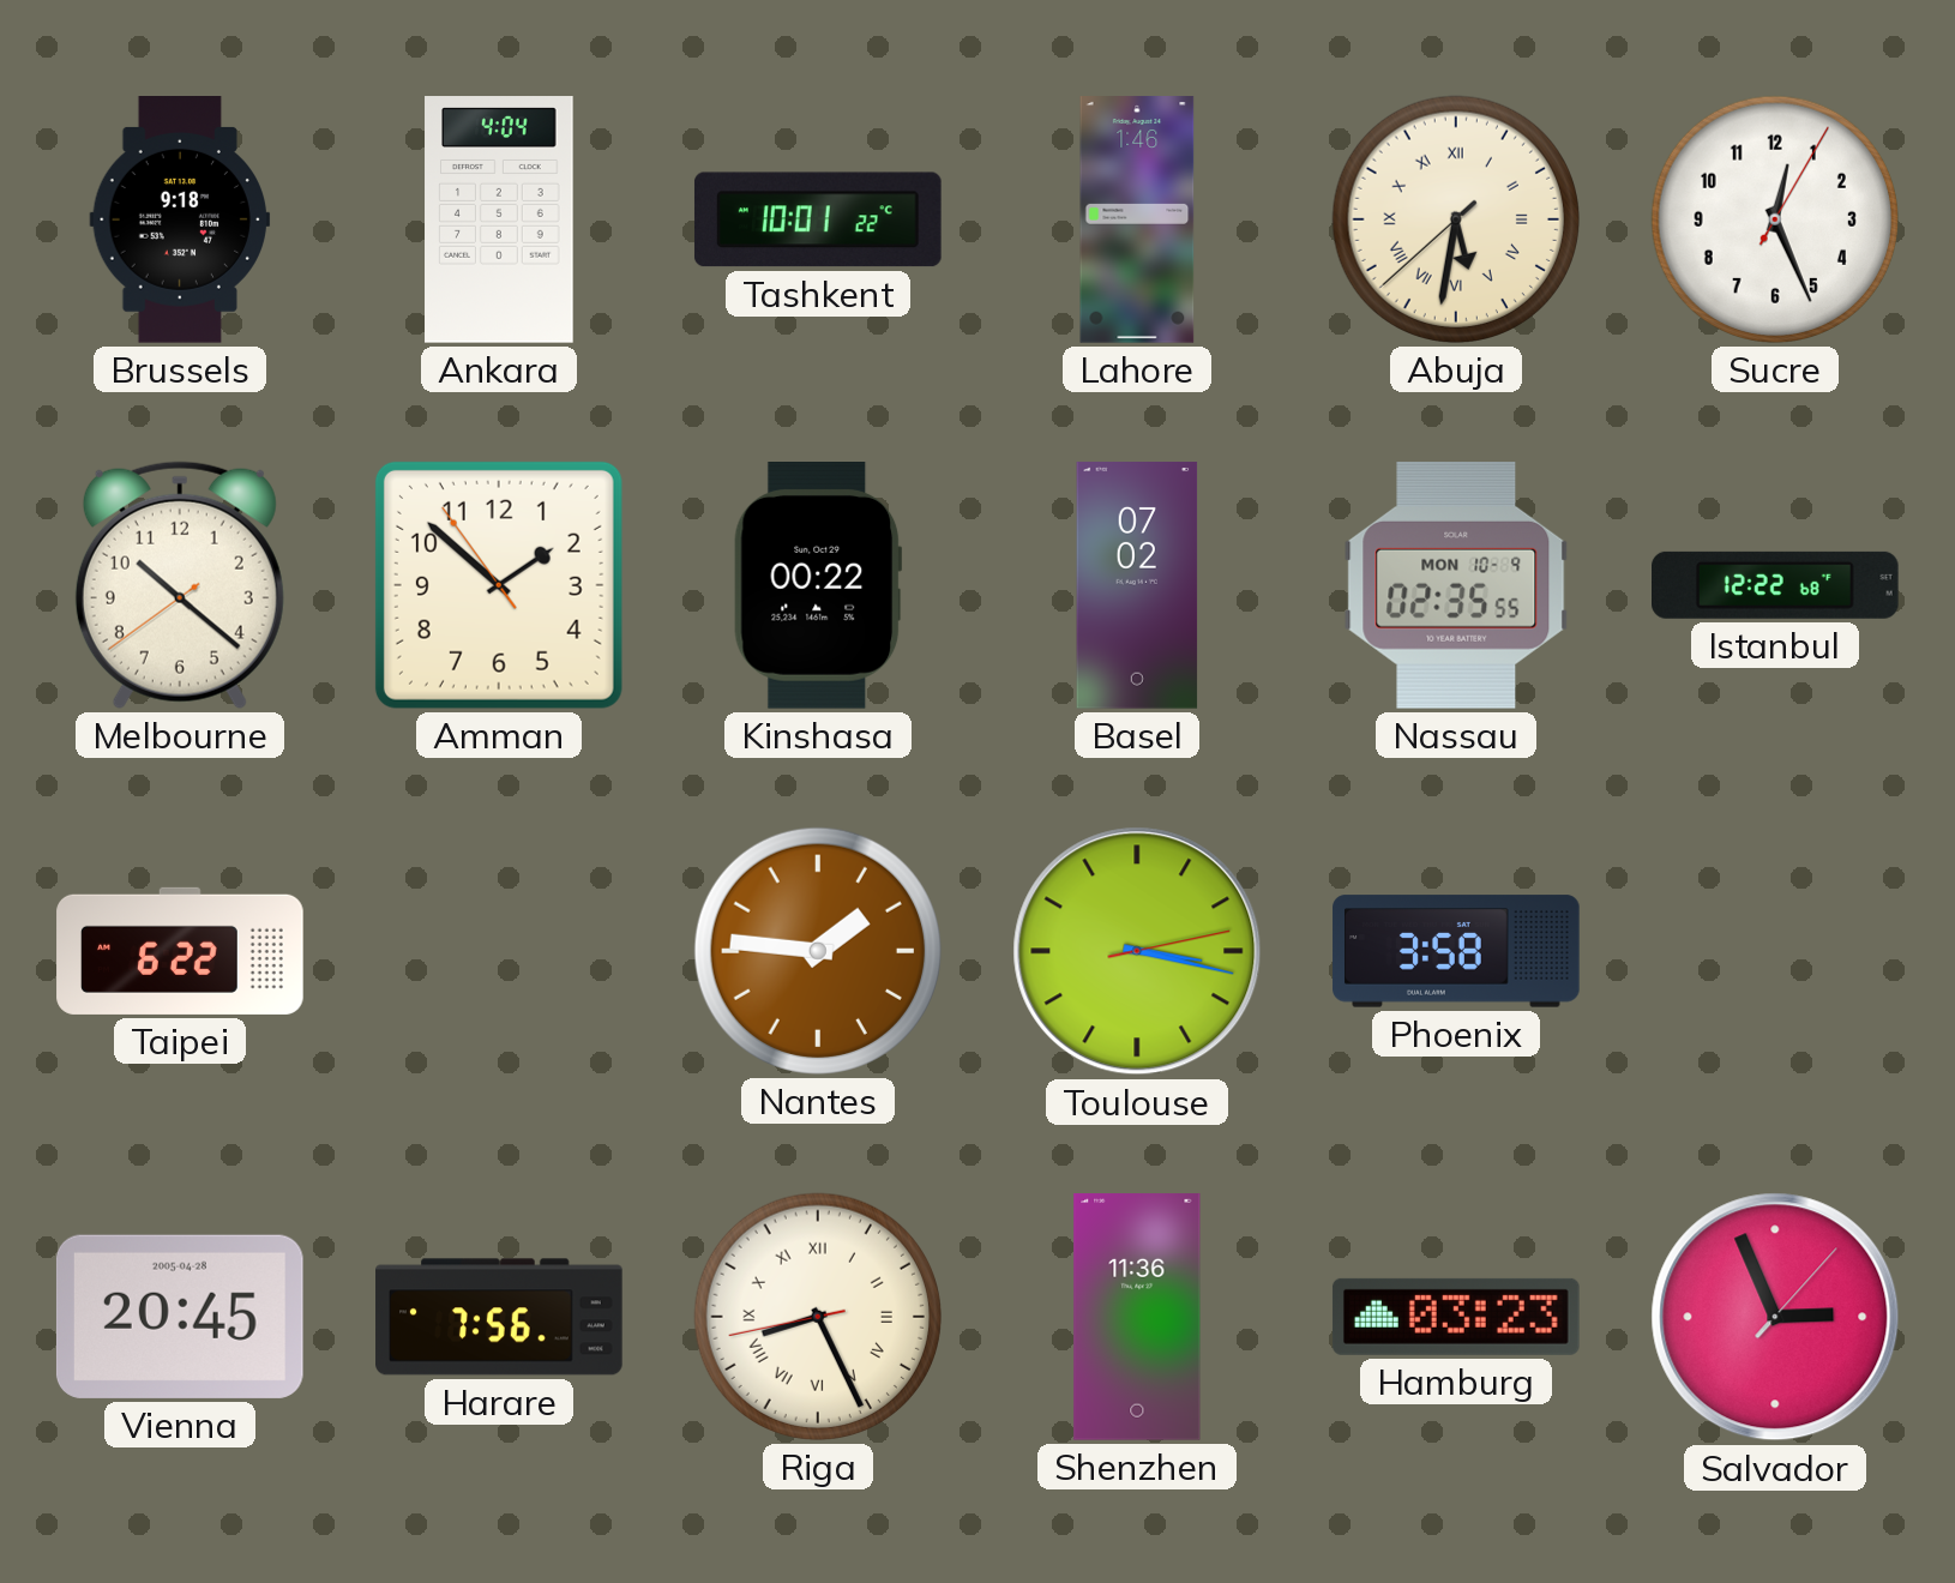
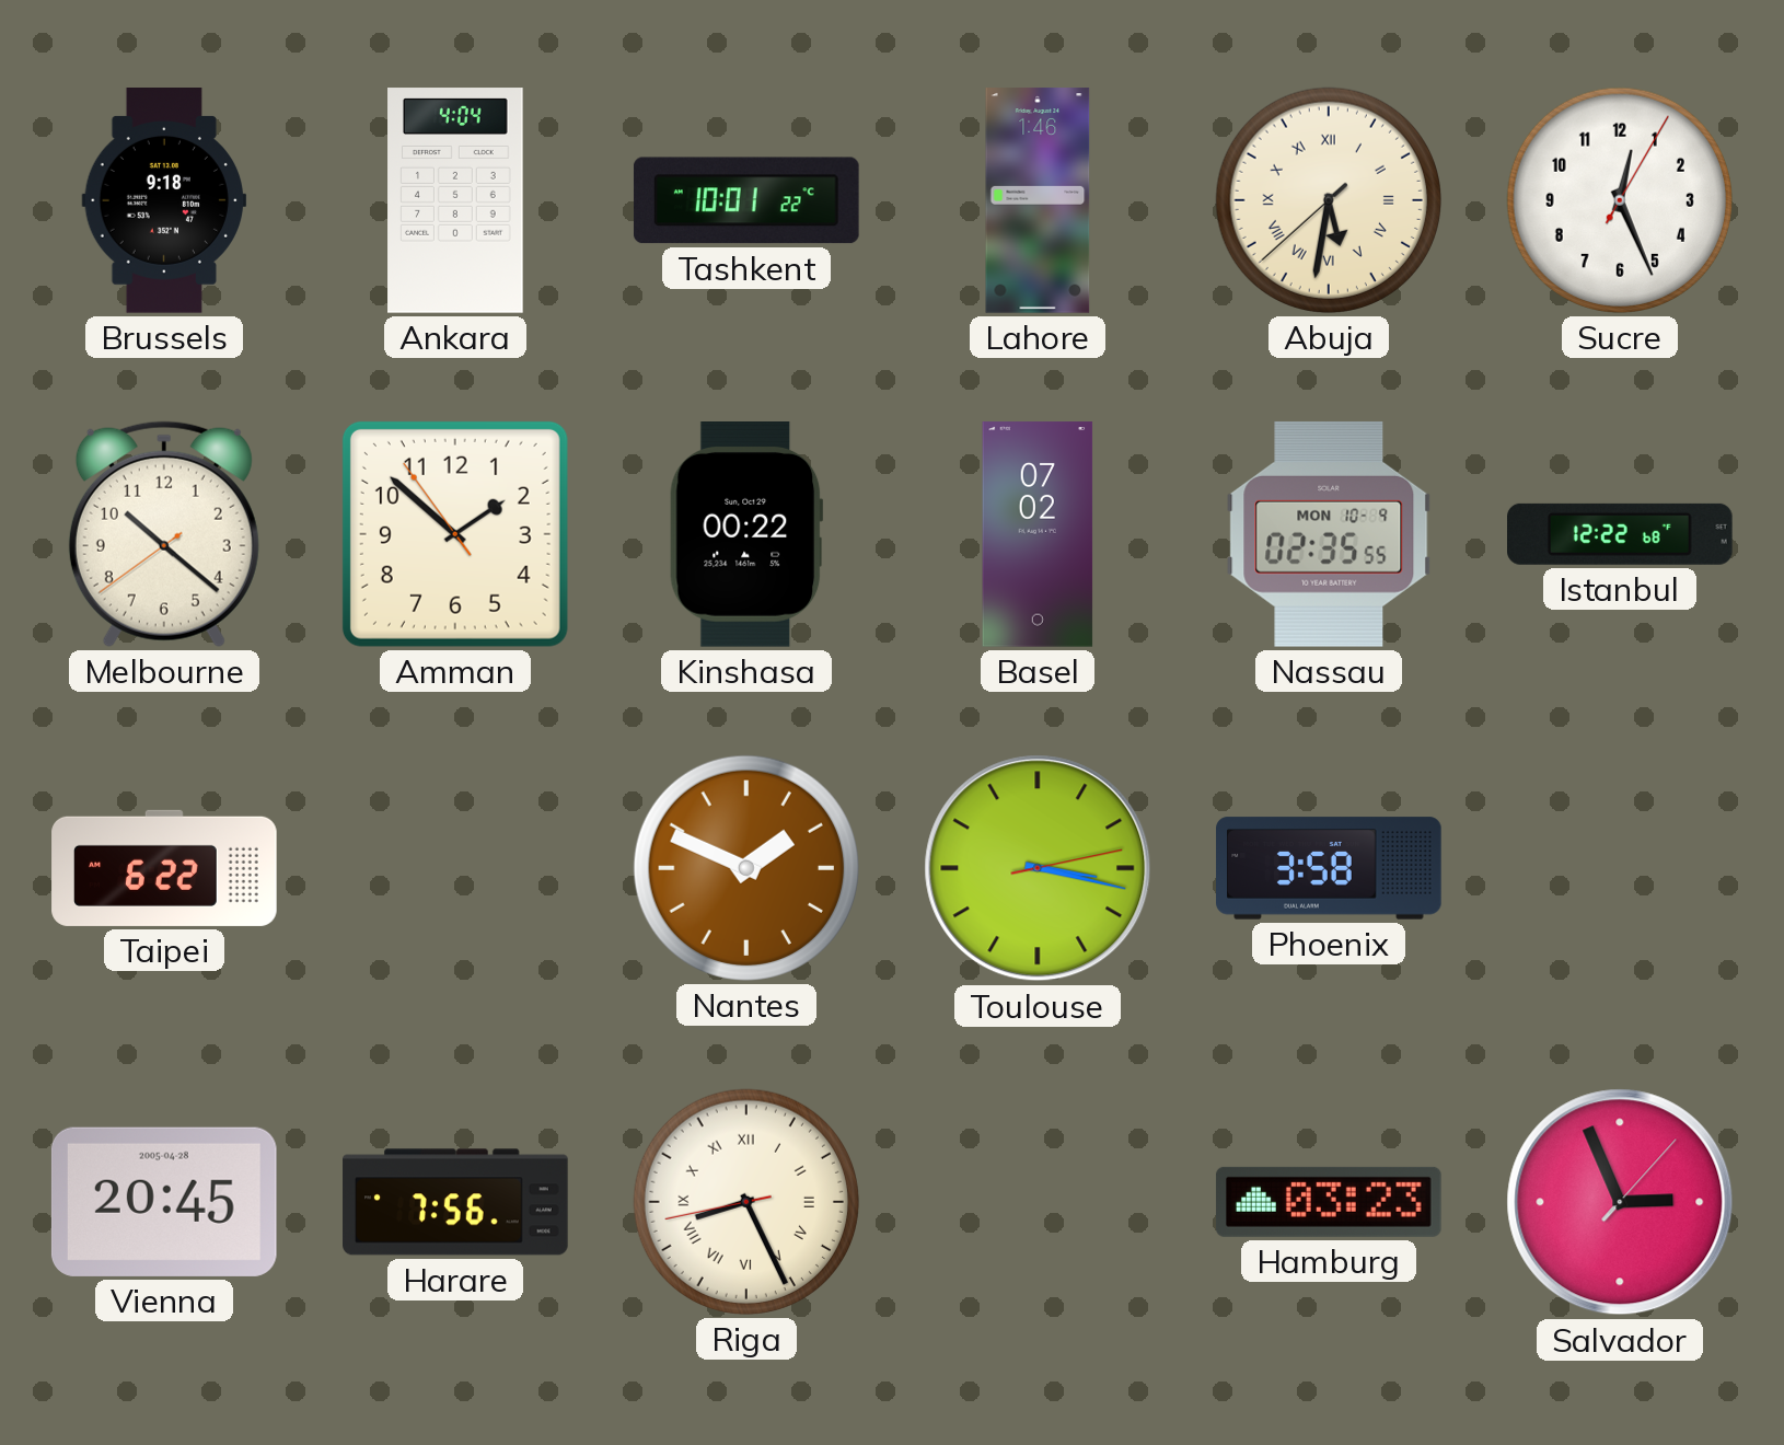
Nantes: 1:46 -> 1:49
Shenzhen: 11:36 -> none
